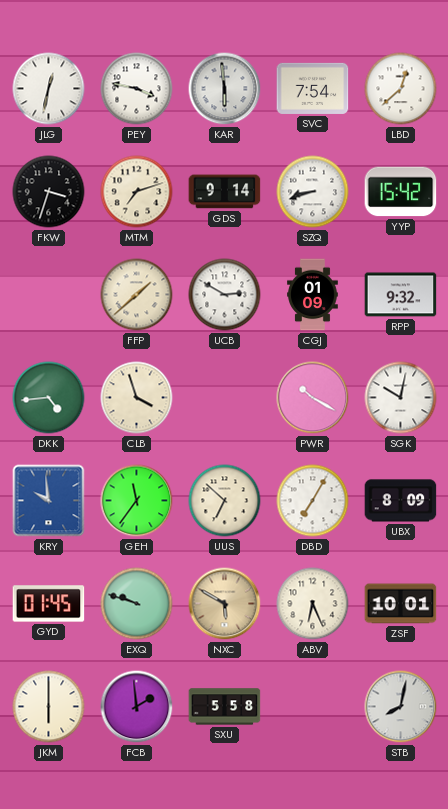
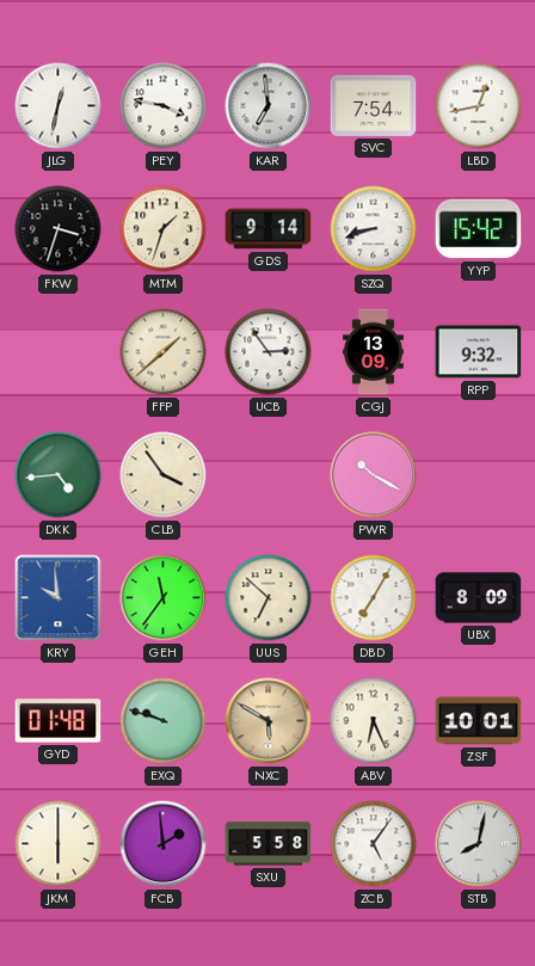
KAR: 5:59 -> 6:59
LBD: 12:38 -> 12:43
MTM: 7:12 -> 1:33
UCB: 2:50 -> 2:54
CGJ: 01:09 -> 13:09
CLB: 3:57 -> 3:54
SGK: 10:02 -> none
GYD: 01:45 -> 01:48
ZCB: none -> 5:06
